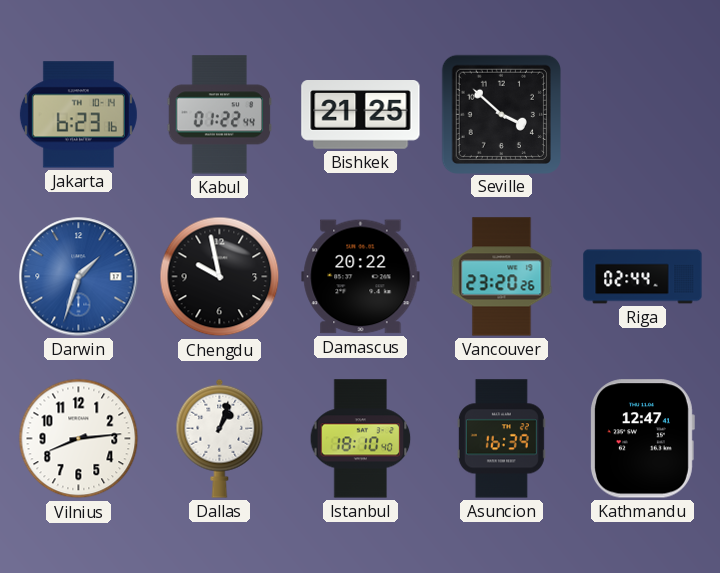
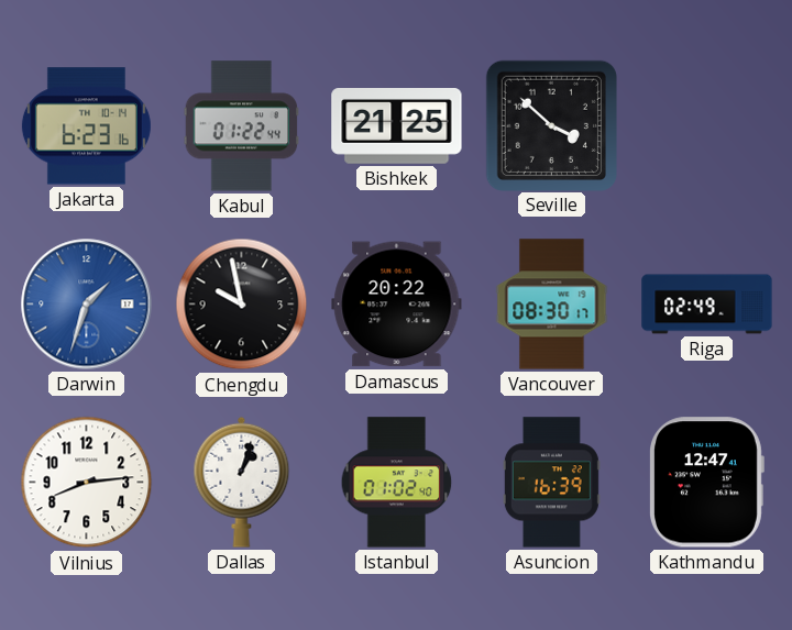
Vancouver: 23:20 -> 08:30
Riga: 02:44 -> 02:49
Istanbul: 18:10 -> 01:02
